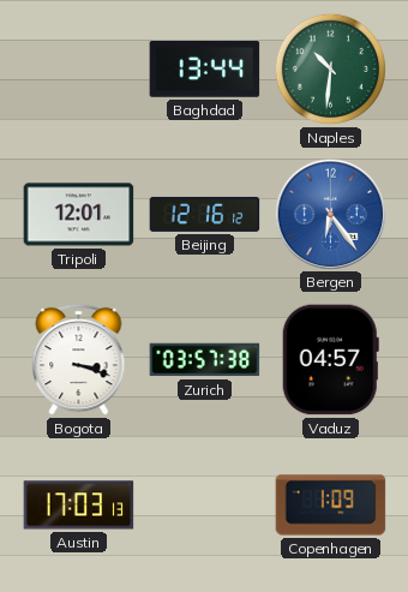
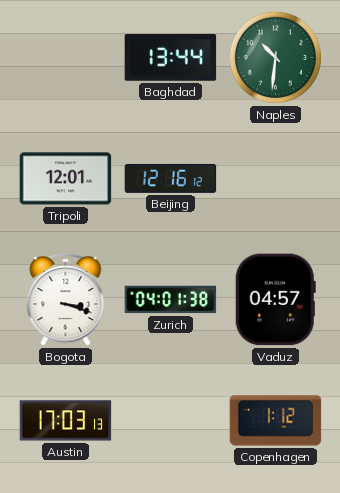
Bergen: 6:24 -> none
Zurich: 03:57 -> 04:01
Copenhagen: 1:09 -> 1:12
